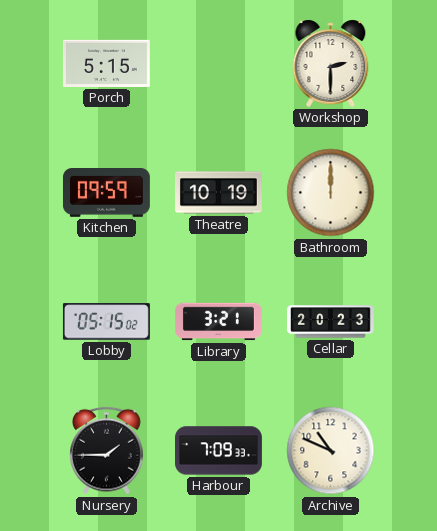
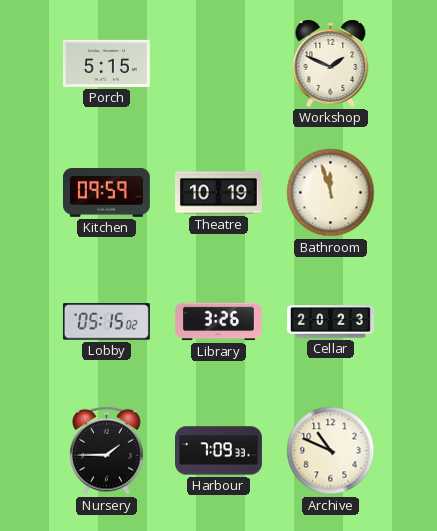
Workshop: 2:30 -> 1:49
Bathroom: 12:00 -> 11:57
Library: 3:21 -> 3:26
